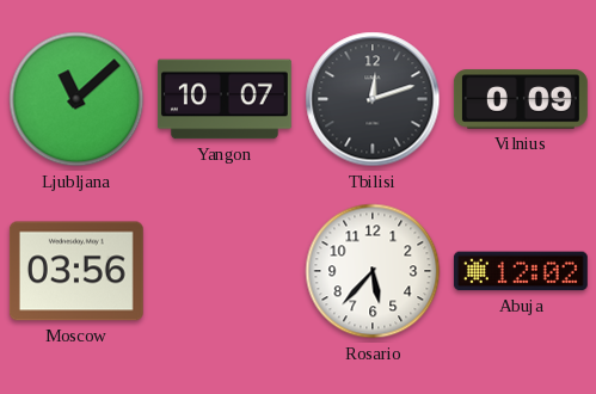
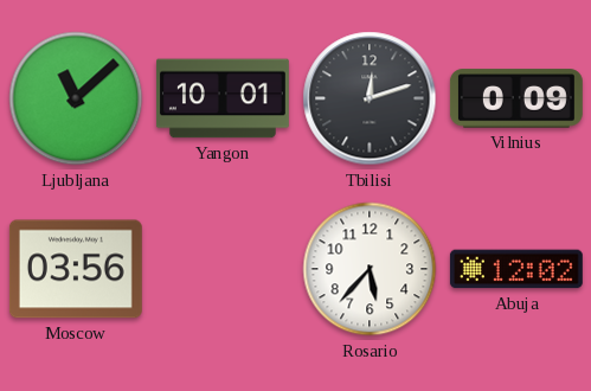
Yangon: 10:07 -> 10:01
